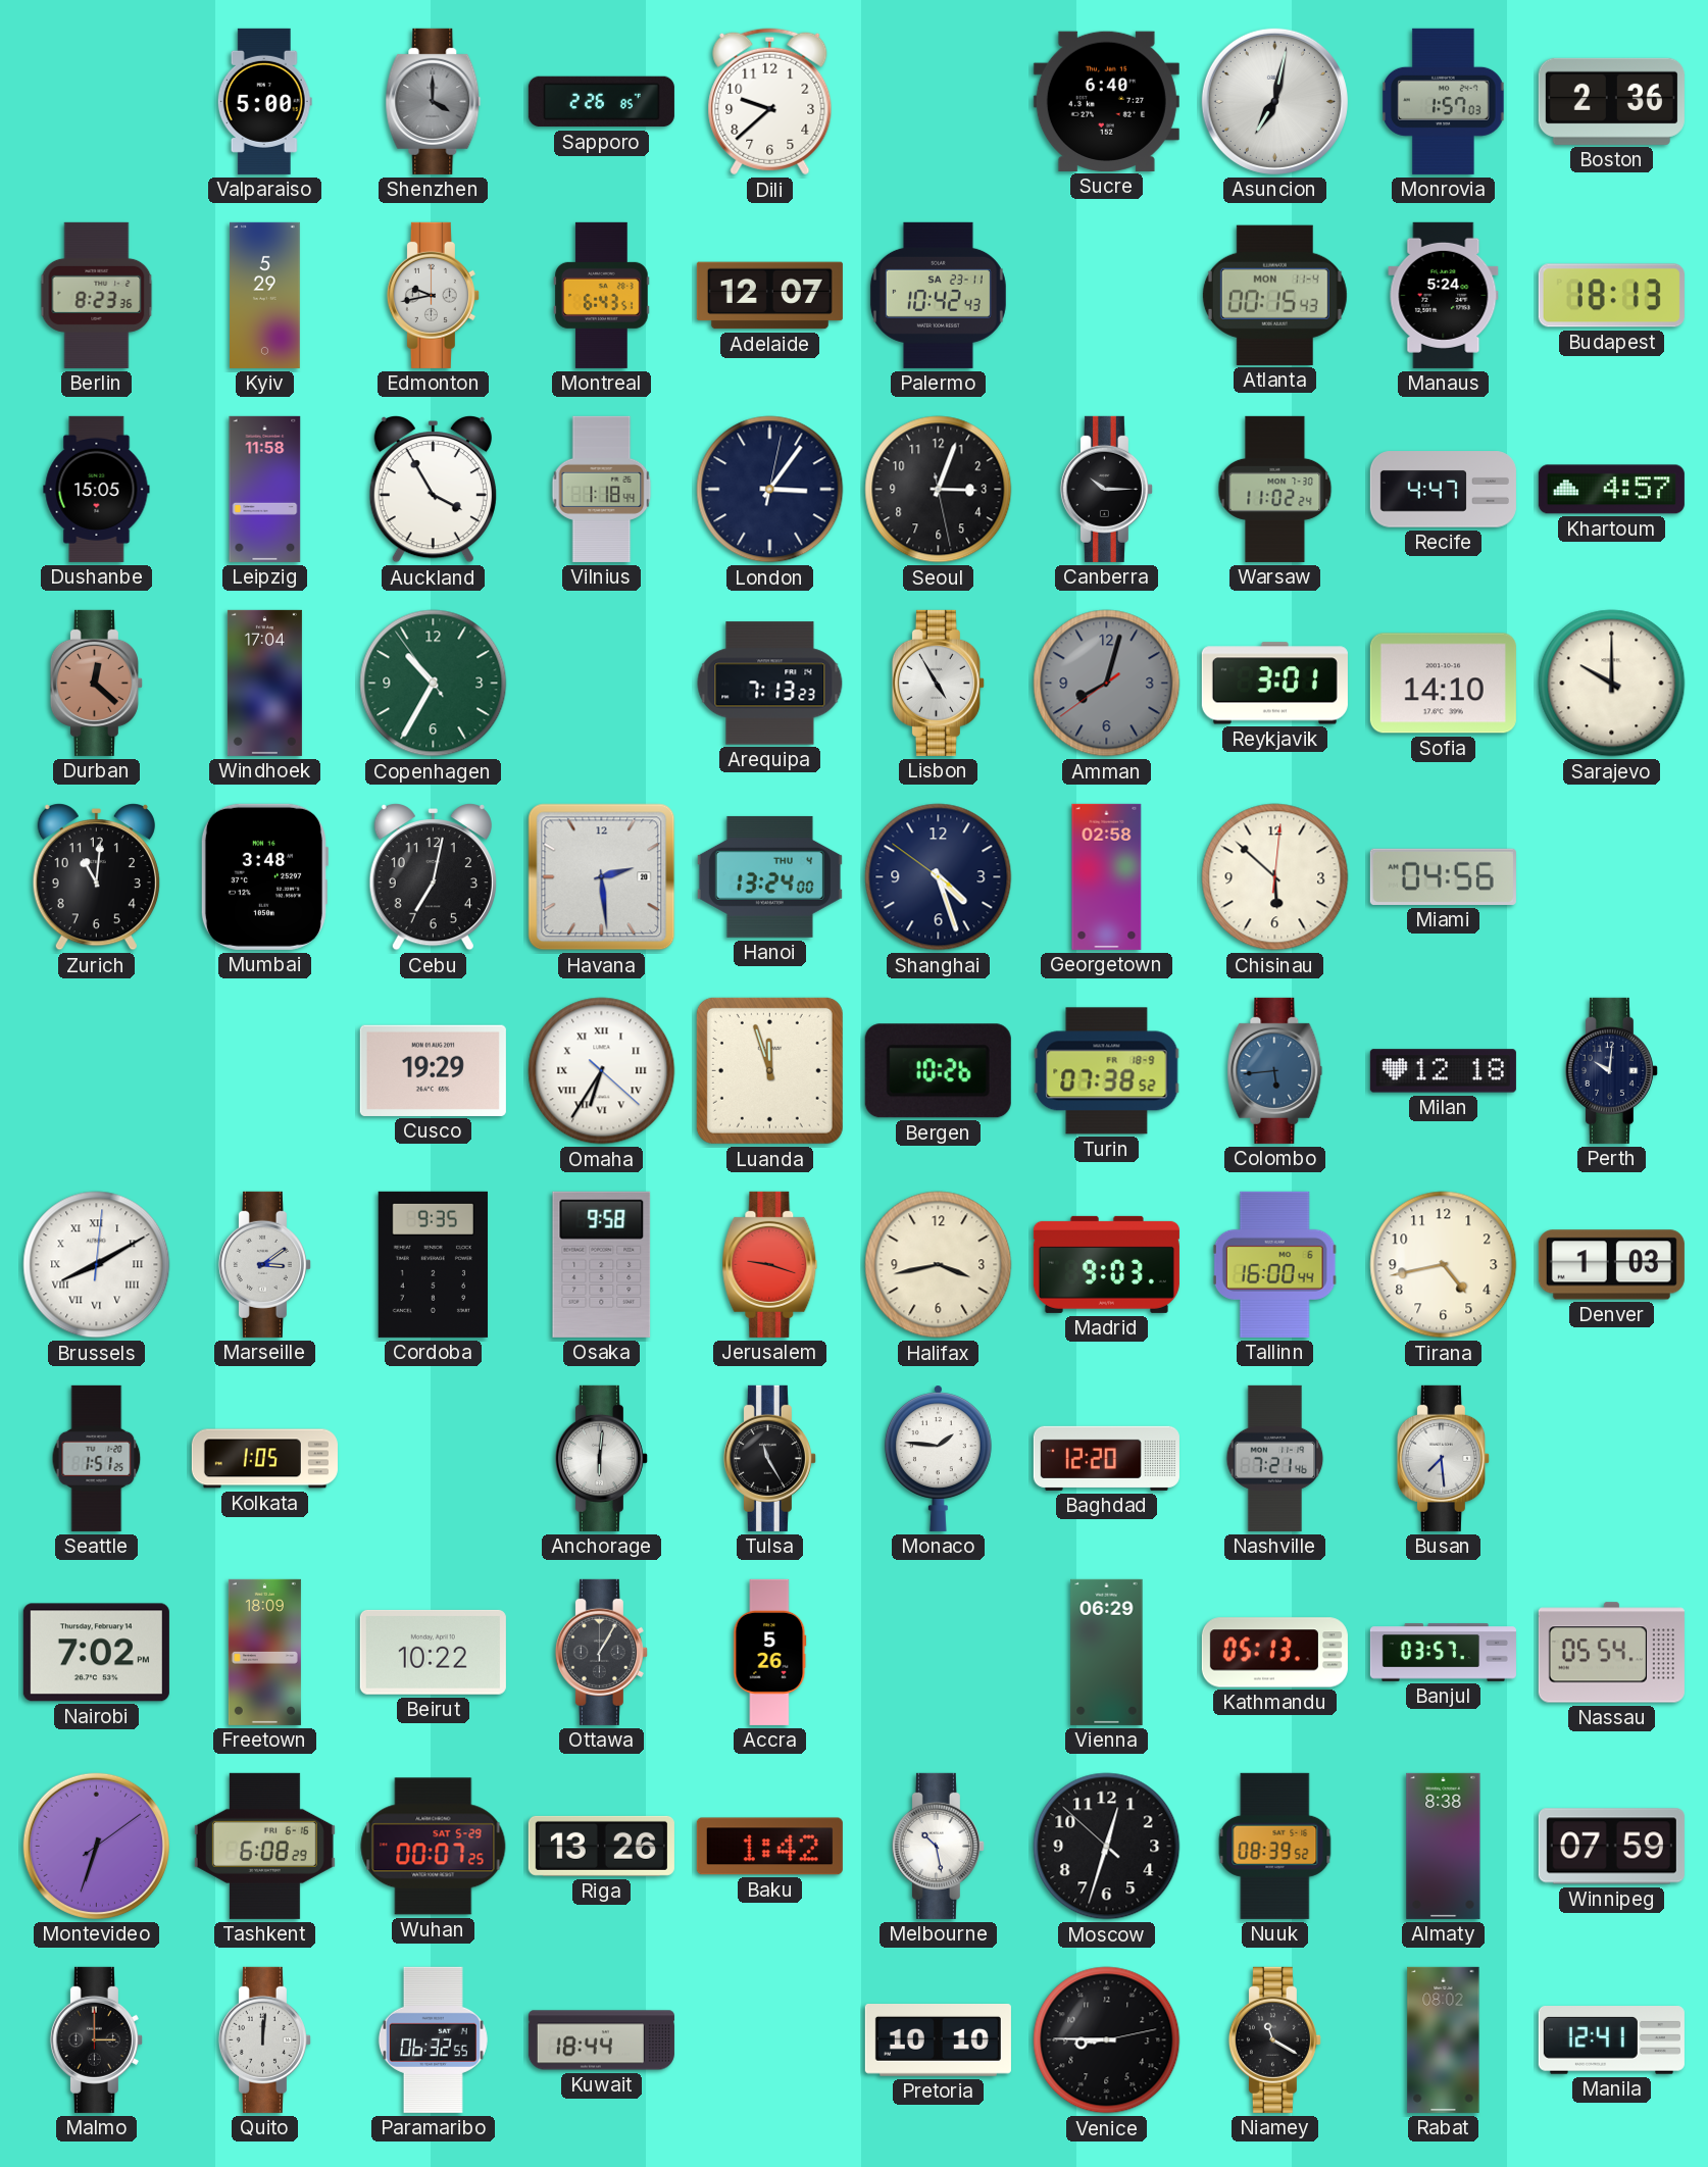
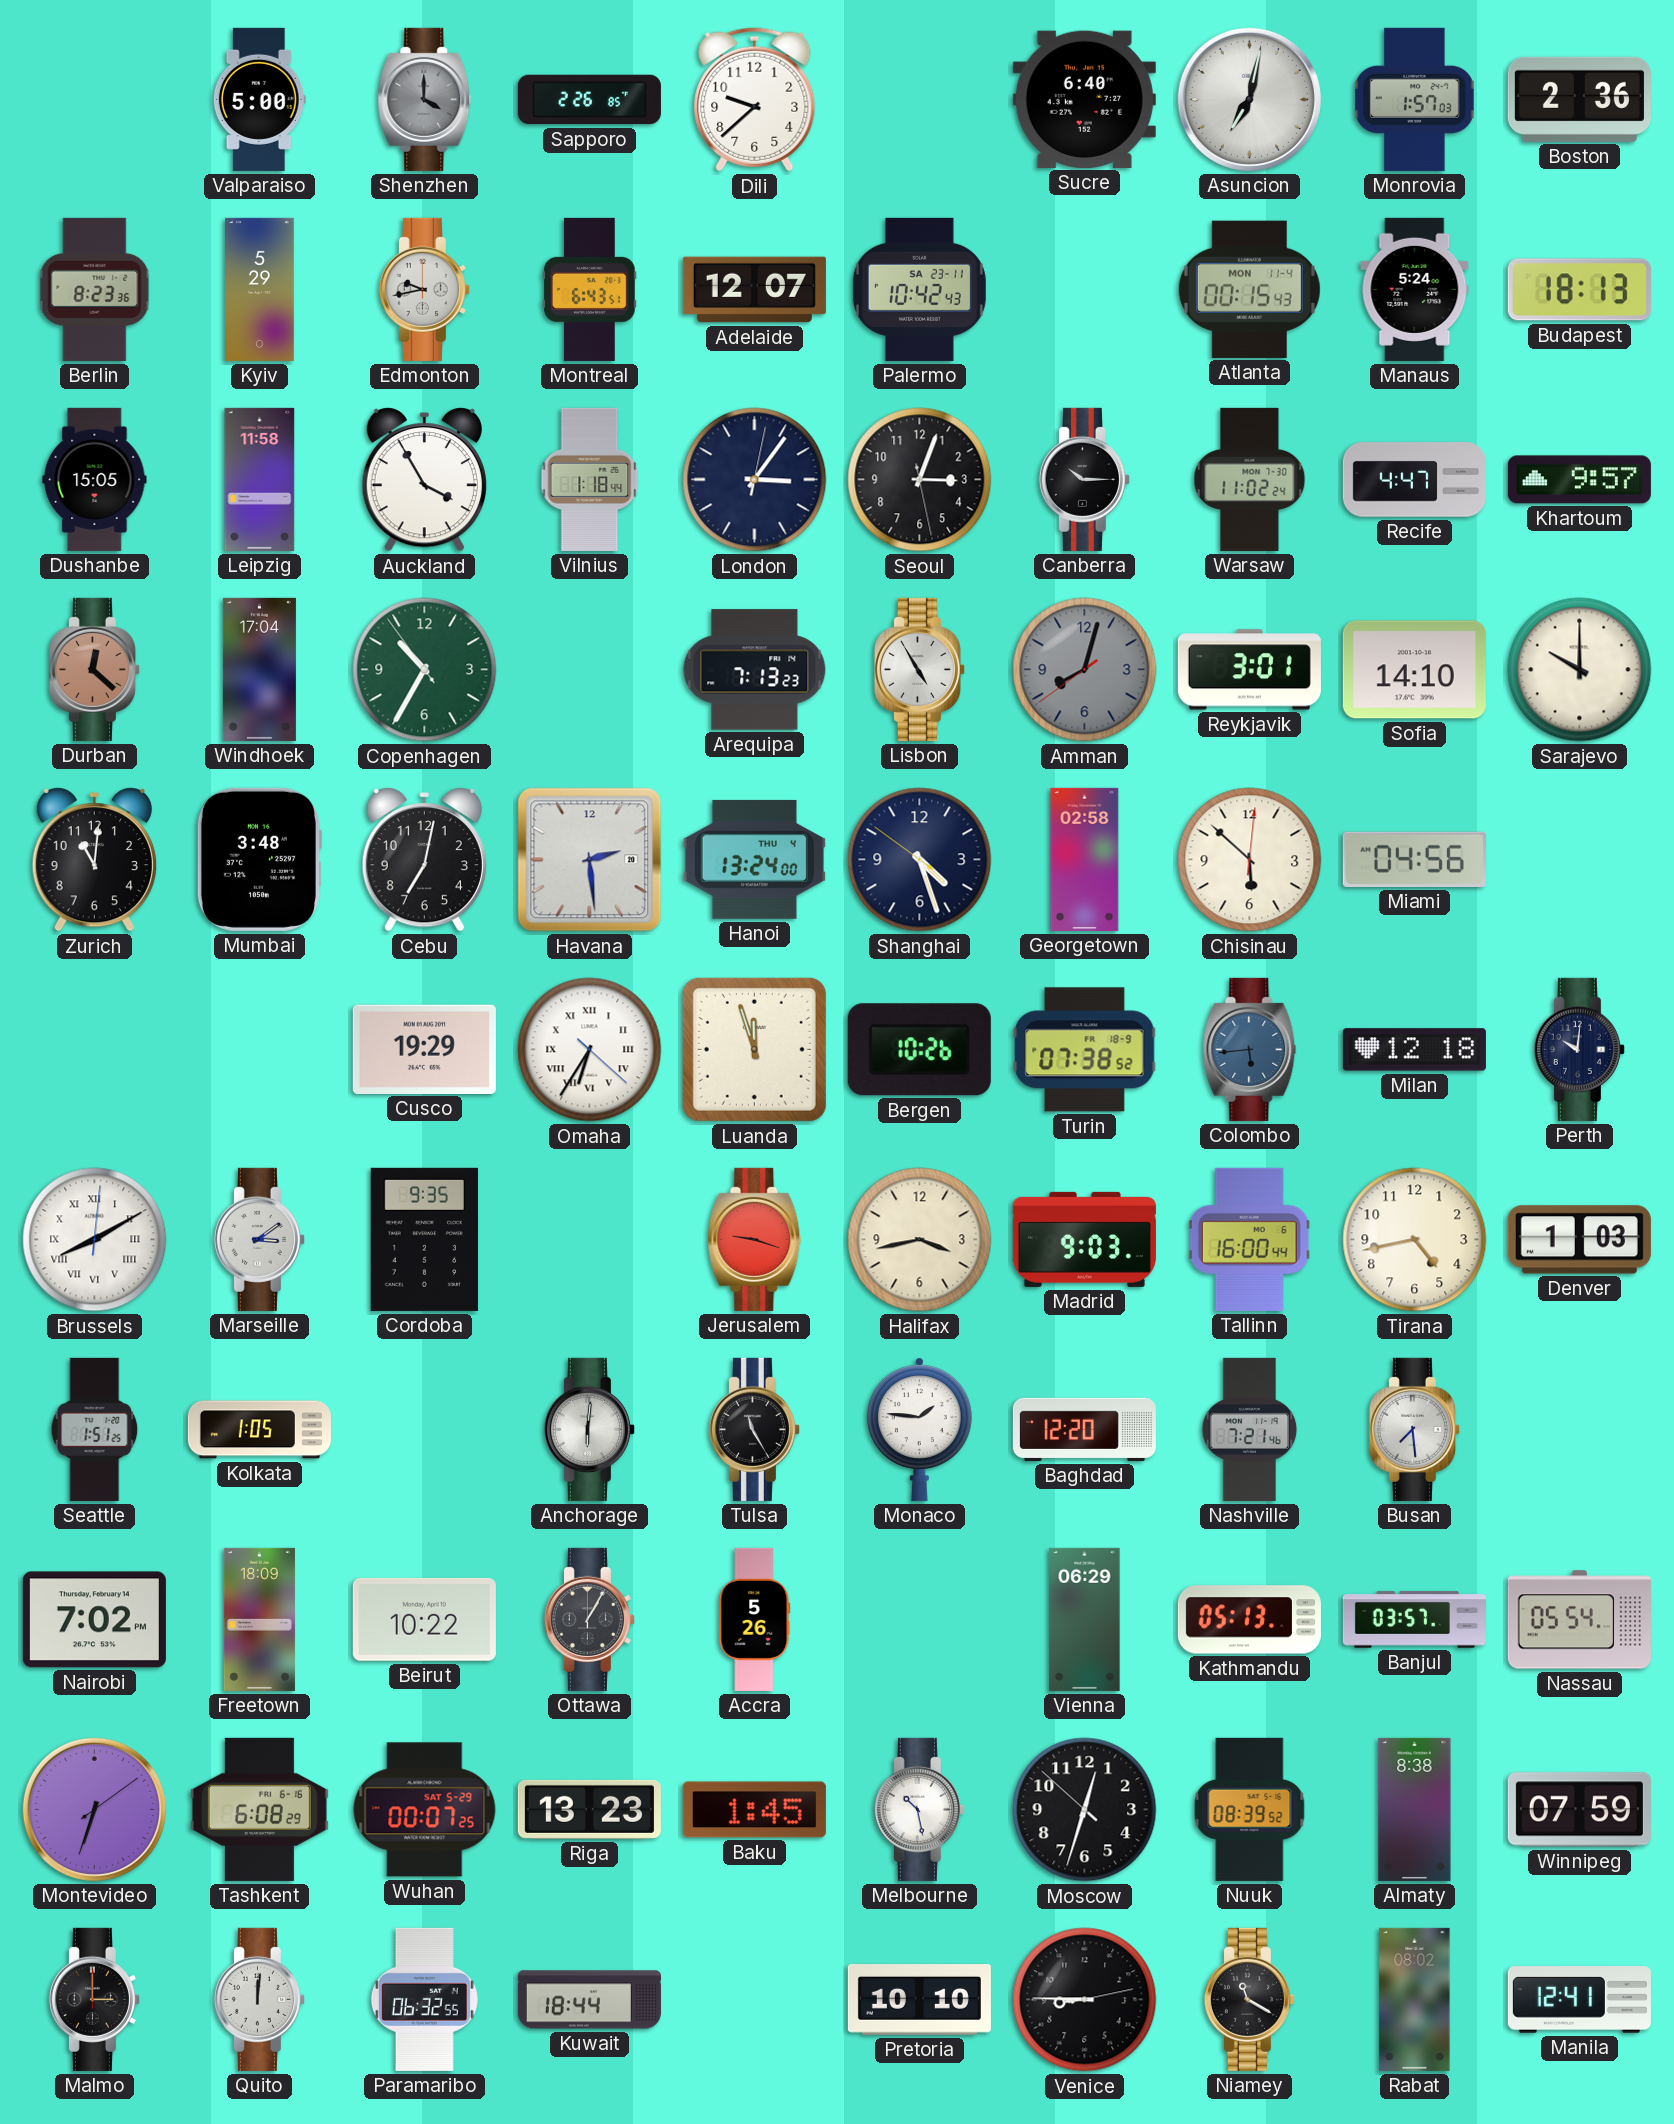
Khartoum: 4:57 -> 9:57
Osaka: 9:58 -> none
Riga: 13:26 -> 13:23
Baku: 1:42 -> 1:45
